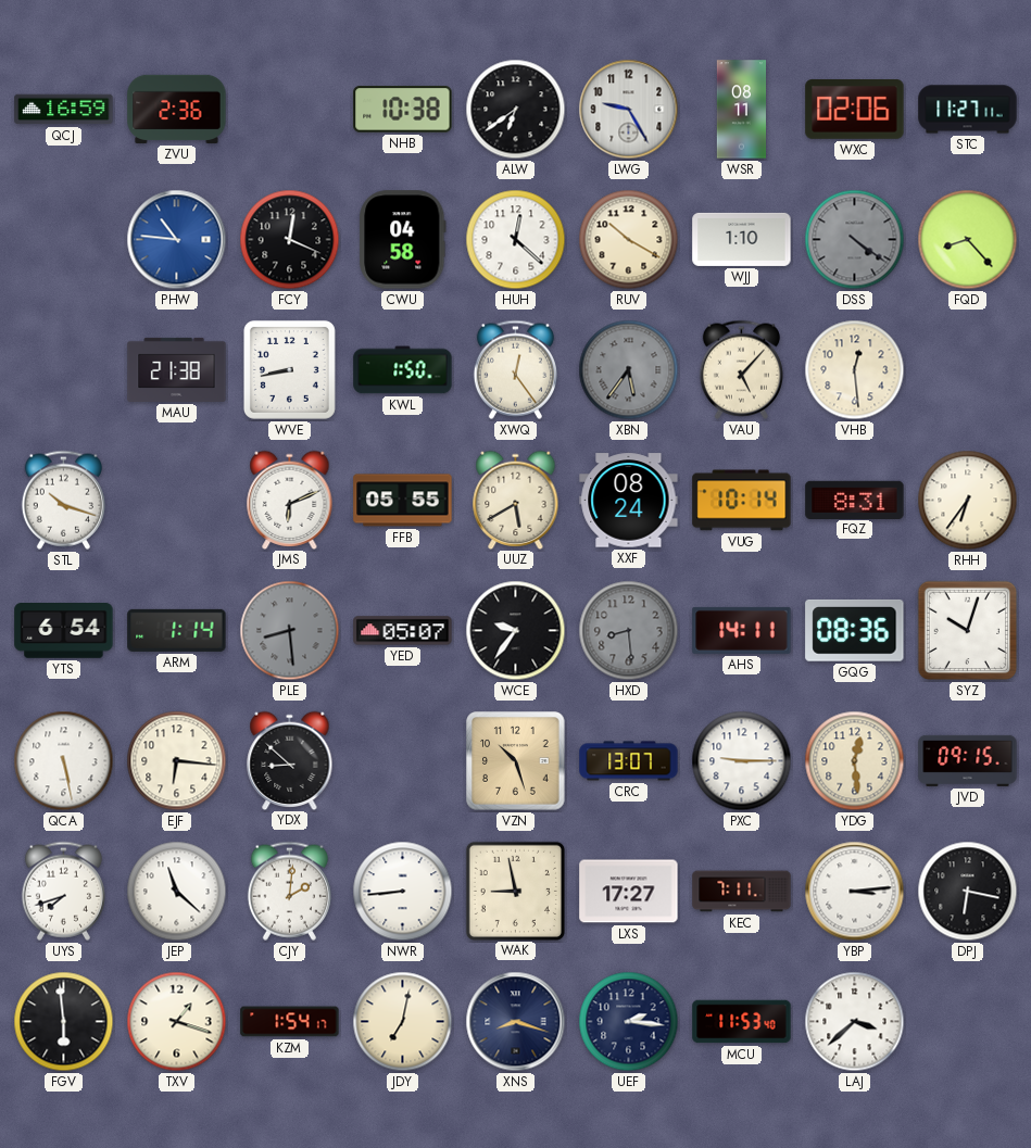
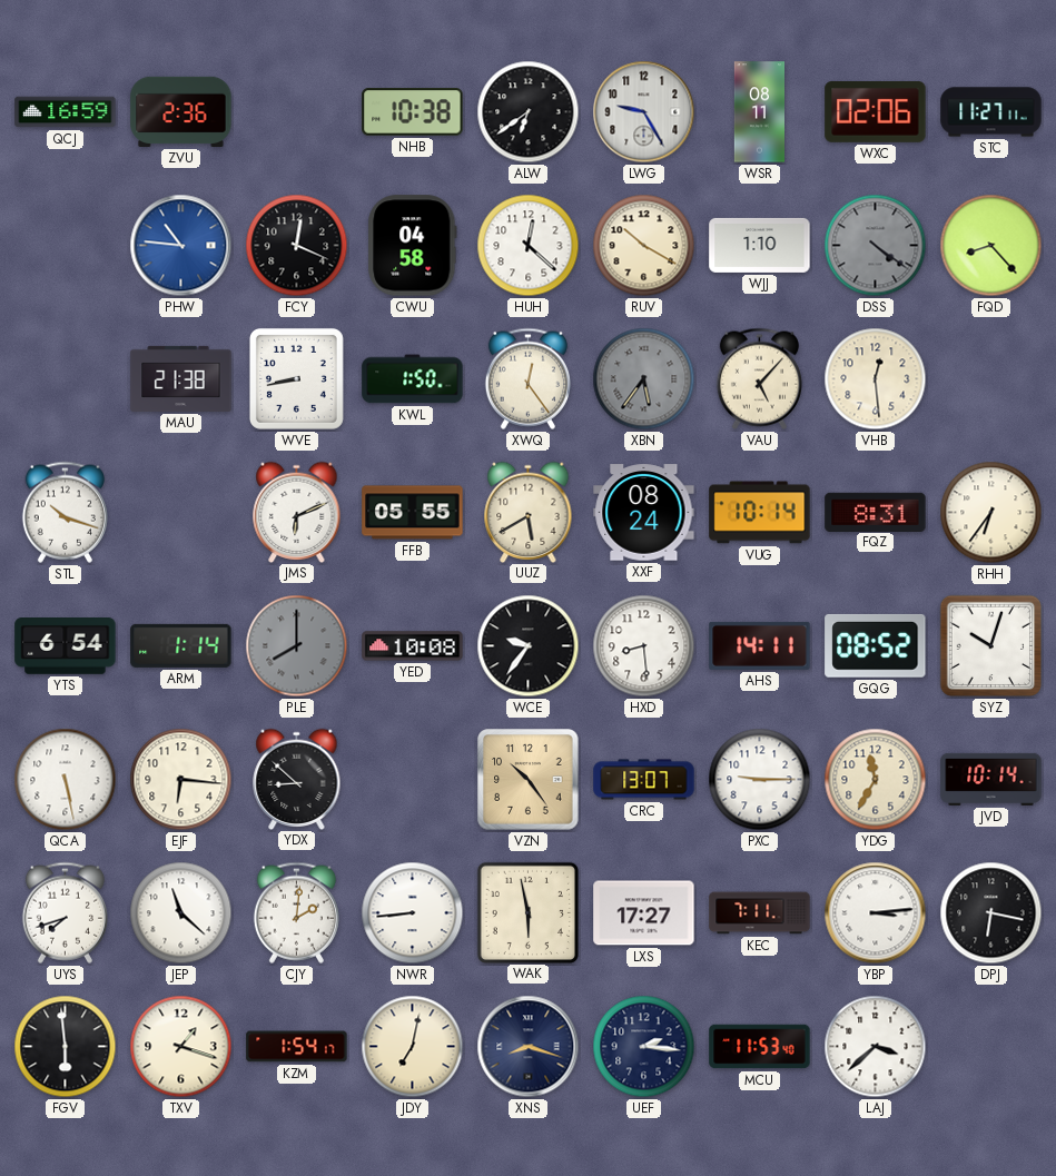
PLE: 8:29 -> 8:00
YED: 05:07 -> 10:08
HXD dial: grey -> white
GQG: 08:36 -> 08:52
VZN: 10:27 -> 10:24
YDG: 12:29 -> 11:35
JVD: 09:15 -> 10:14
WAK: 8:58 -> 5:58
